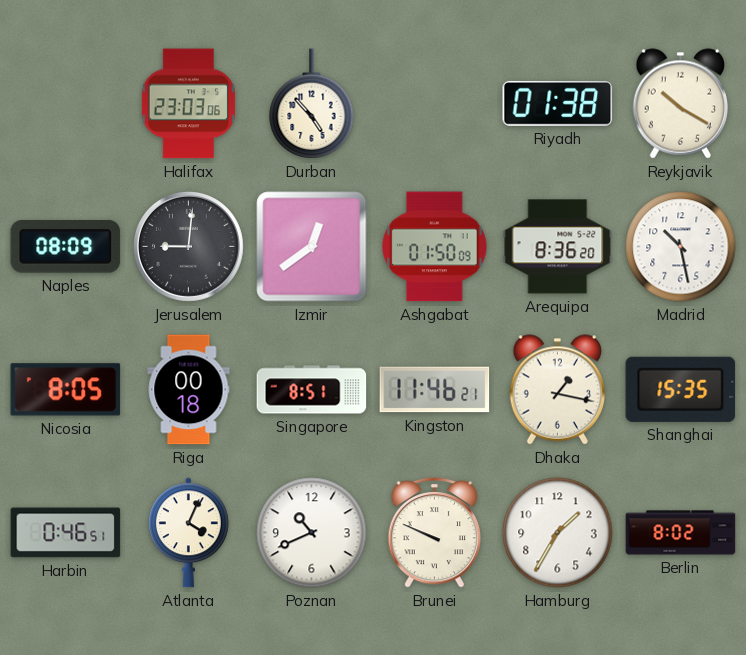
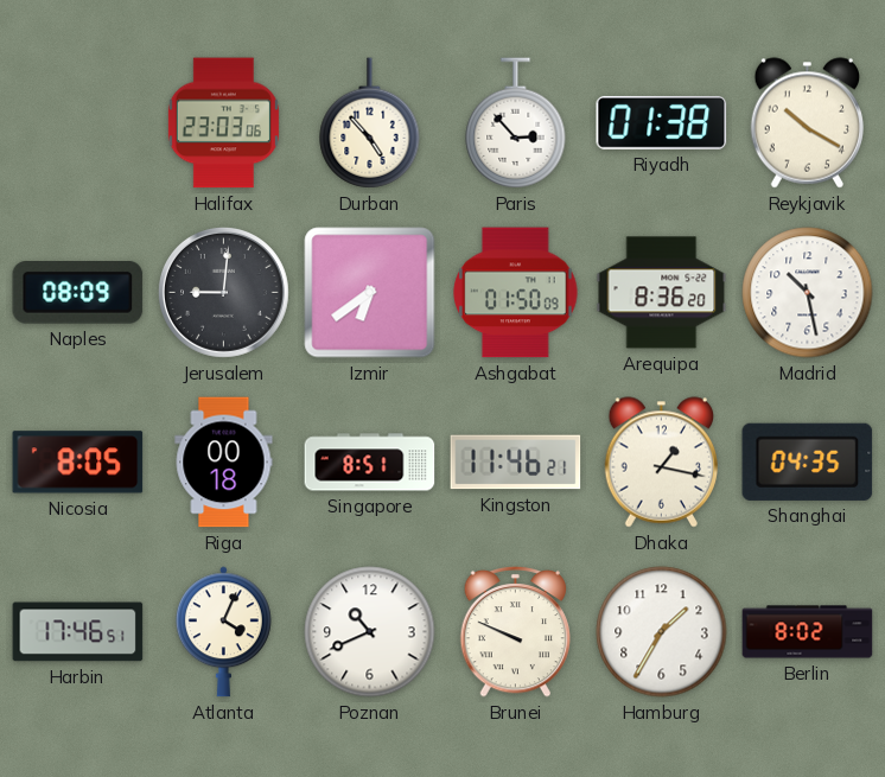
Paris: none -> 2:53
Izmir: 12:39 -> 6:39
Shanghai: 15:35 -> 04:35
Harbin: 0:46 -> 17:46
